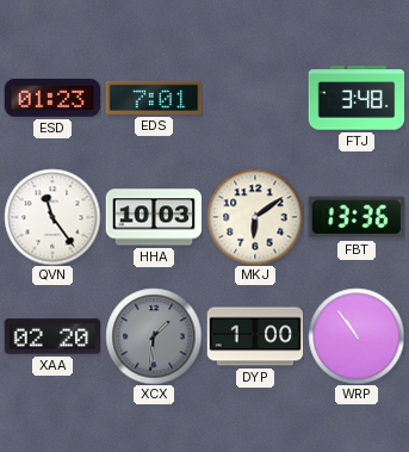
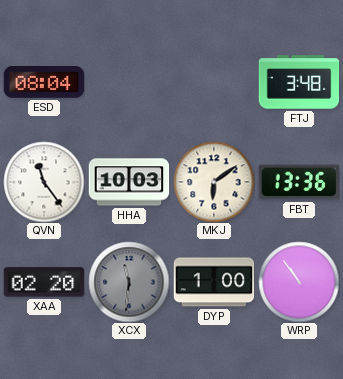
ESD: 01:23 -> 08:04
EDS: 7:01 -> none
XCX: 1:31 -> 11:31
